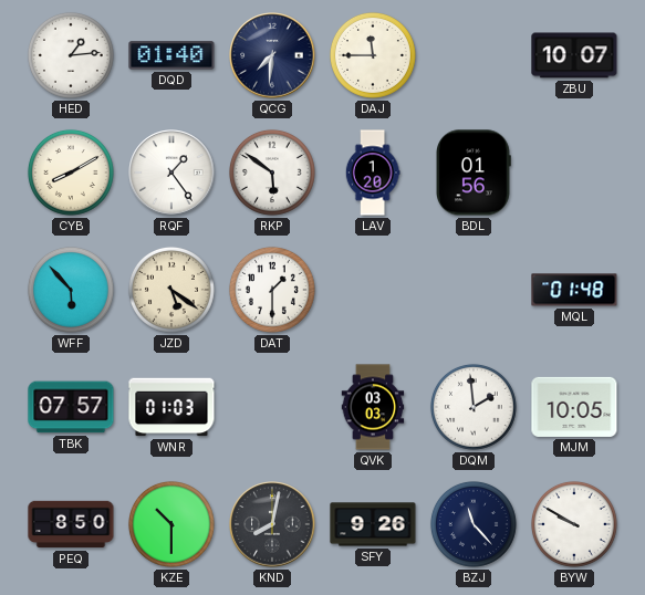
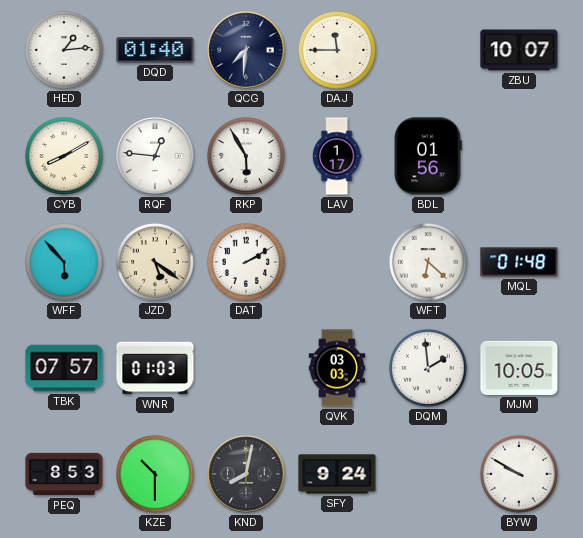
RQF: 1:24 -> 12:46
RKP: 5:51 -> 5:55
LAV: 1:20 -> 1:17
DAT: 1:30 -> 2:10
WFT: none -> 6:22
PEQ: 8:50 -> 8:53
SFY: 9:26 -> 9:24
BZJ: 11:23 -> none
